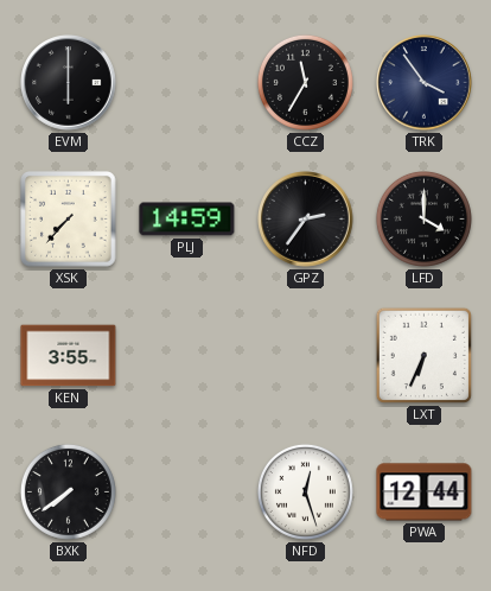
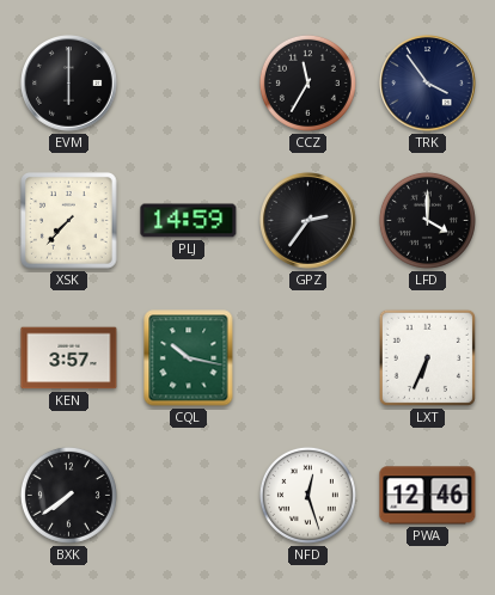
KEN: 3:55 -> 3:57
CQL: none -> 10:17
PWA: 12:44 -> 12:46
